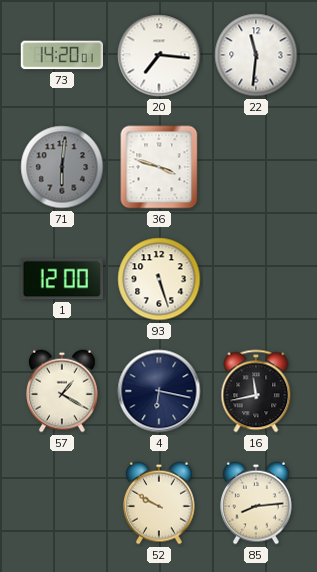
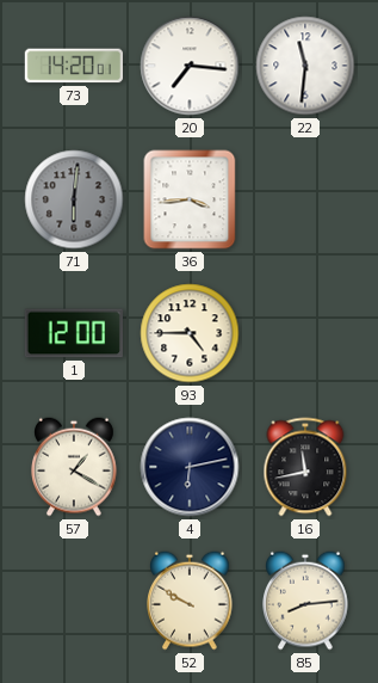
36: 3:48 -> 3:44
93: 5:27 -> 4:45
4: 6:17 -> 6:13
